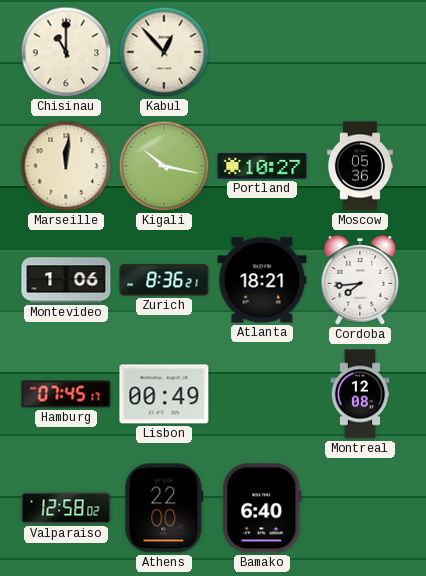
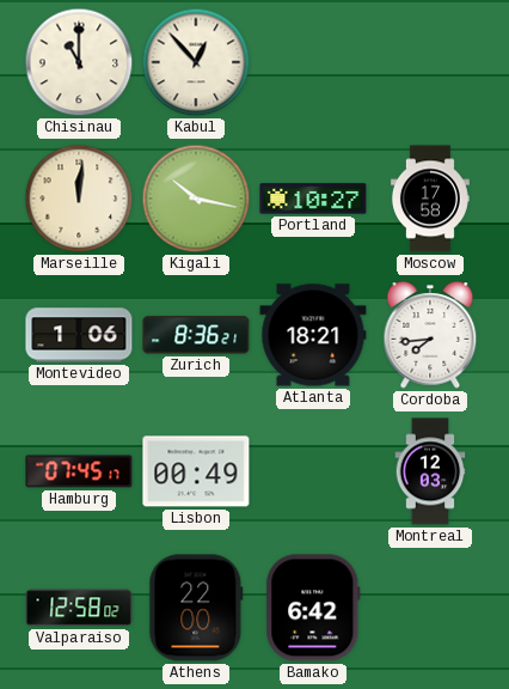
Moscow: 05:36 -> 17:58
Montreal: 12:08 -> 12:03
Bamako: 6:40 -> 6:42
